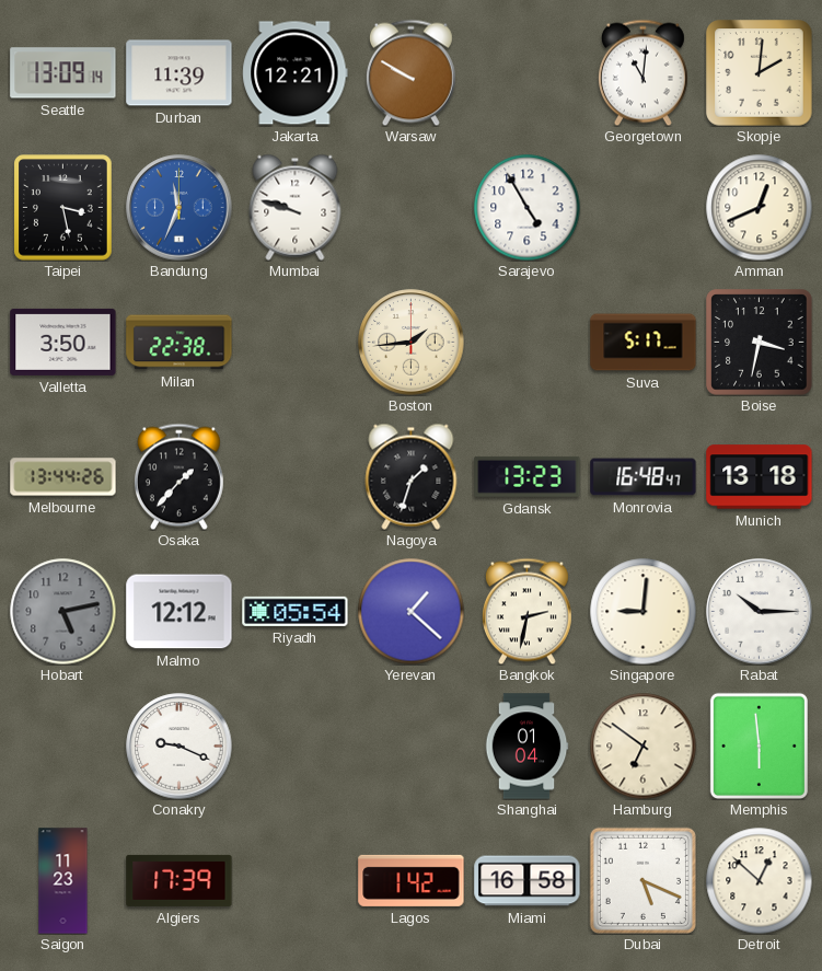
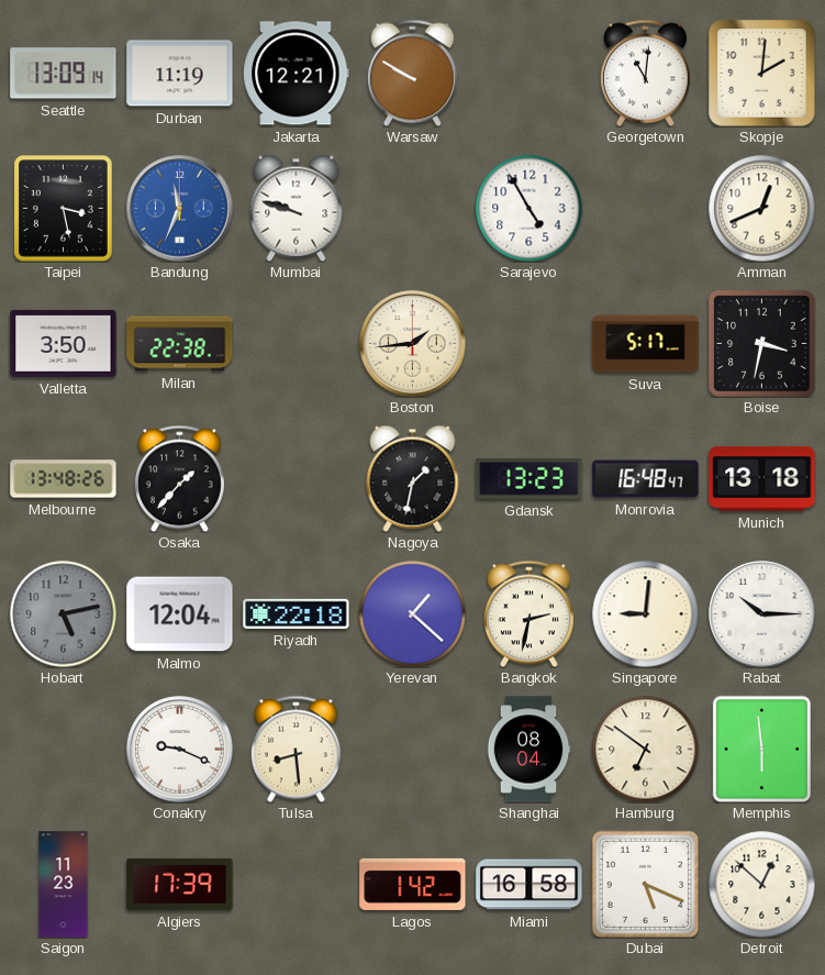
Durban: 11:39 -> 11:19
Melbourne: 13:44 -> 13:48
Nagoya: 1:33 -> 1:32
Malmo: 12:12 -> 12:04
Riyadh: 05:54 -> 22:18
Tulsa: none -> 8:29
Shanghai: 01:04 -> 08:04
